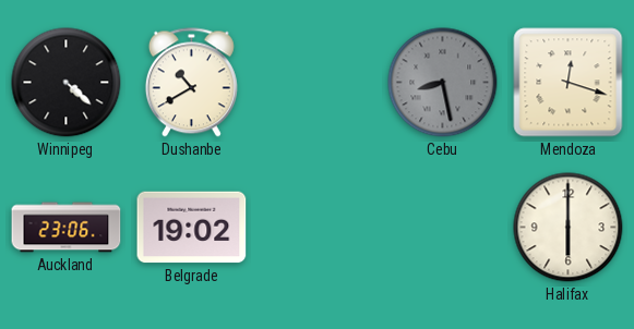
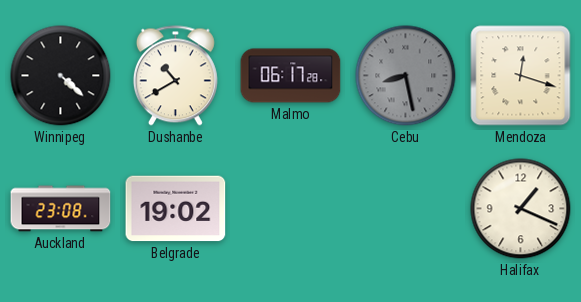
Malmo: none -> 06:17
Auckland: 23:06 -> 23:08
Halifax: 6:00 -> 1:19
